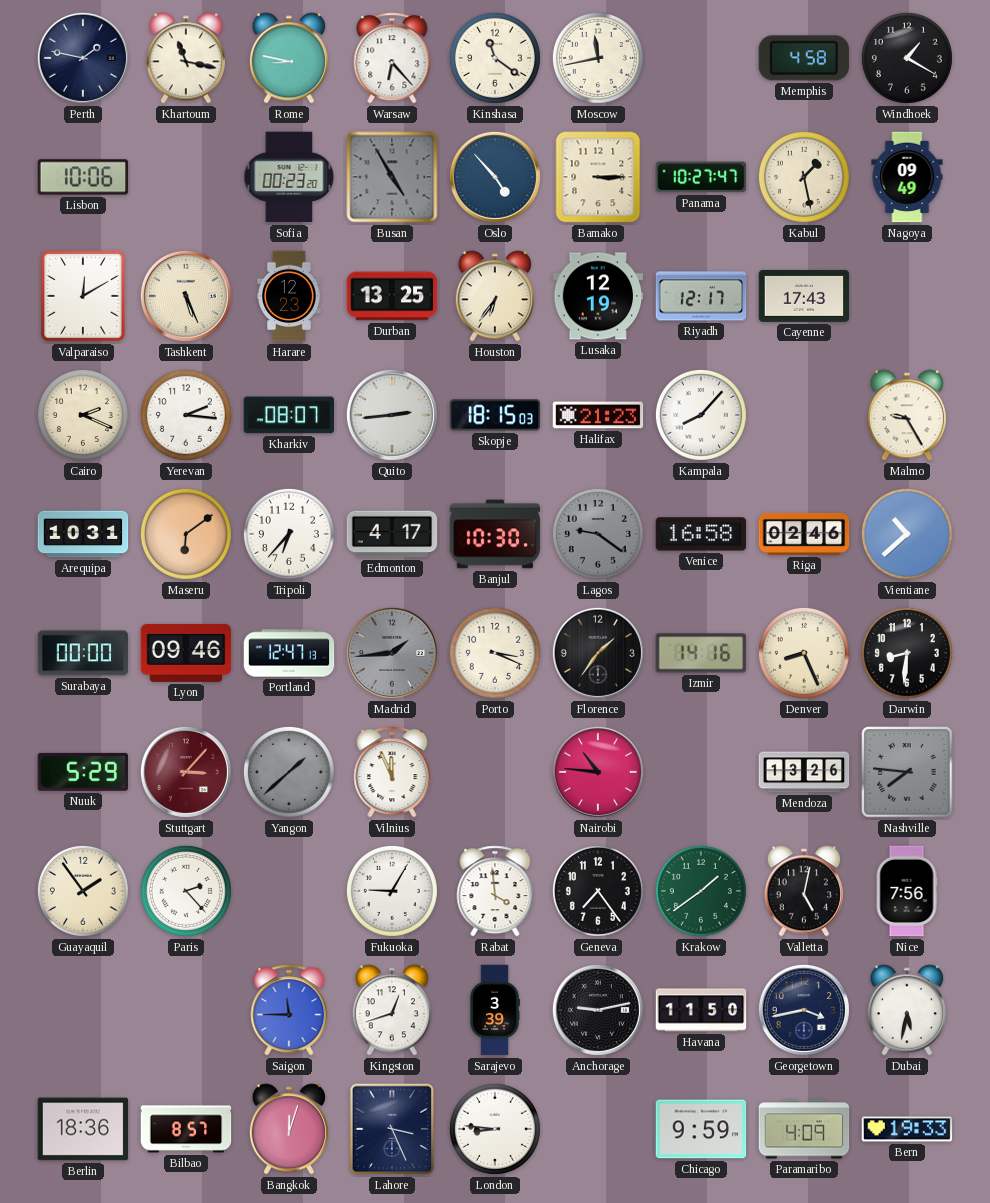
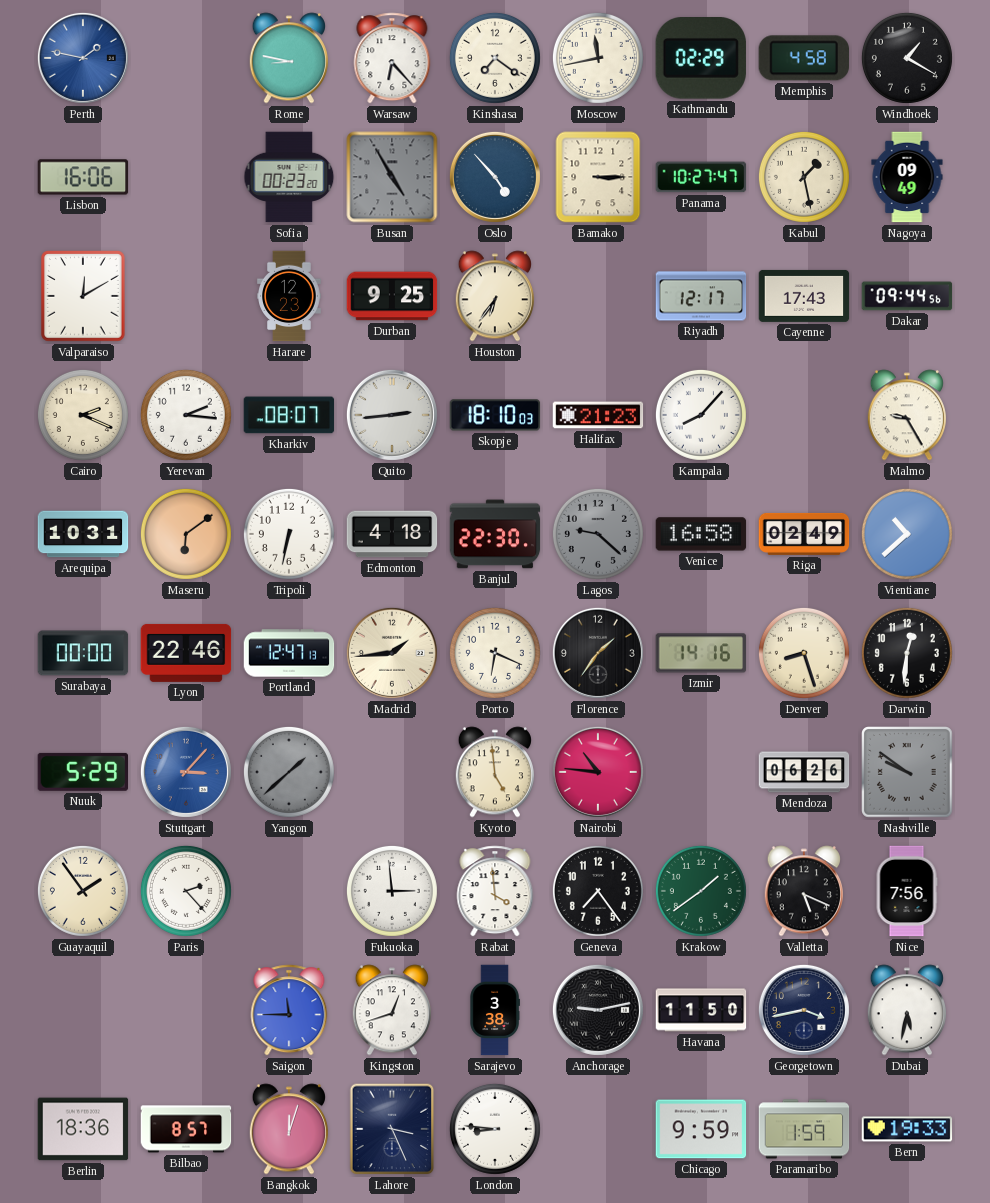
Perth dial: navy -> blue
Khartoum: 11:17 -> none
Kinshasa: 11:21 -> 7:21
Kathmandu: none -> 02:29
Lisbon: 10:06 -> 16:06
Tashkent: 5:26 -> none
Durban: 13:25 -> 9:25
Lusaka: 12:19 -> none
Dakar: none -> 09:44
Skopje: 18:15 -> 18:10
Tripoli: 6:37 -> 6:32
Edmonton: 4:17 -> 4:18
Banjul: 10:30 -> 22:30
Lagos: 9:21 -> 9:22
Riga: 02:46 -> 02:49
Lyon: 09:46 -> 22:46
Madrid dial: grey -> cream
Porto: 3:19 -> 6:19
Denver: 8:26 -> 8:27
Darwin: 8:31 -> 12:31
Stuttgart dial: burgundy -> blue
Vilnius: 11:56 -> none
Kyoto: none -> 4:59
Mendoza: 13:26 -> 06:26
Nashville: 7:46 -> 9:51
Fukuoka: 9:05 -> 2:59
Valletta: 5:02 -> 5:19
Sarajevo: 3:39 -> 3:38
Paramaribo: 4:09 -> 1:59
